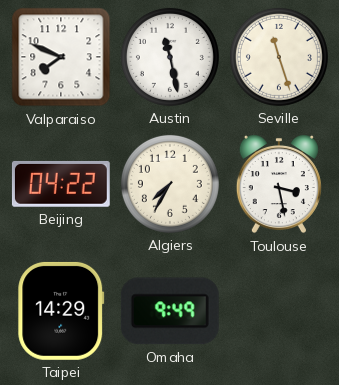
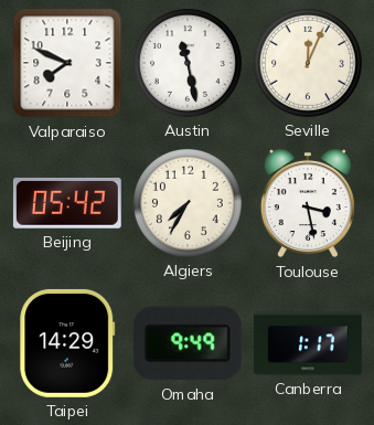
Seville: 11:27 -> 12:04
Beijing: 04:22 -> 05:42
Canberra: none -> 1:17
